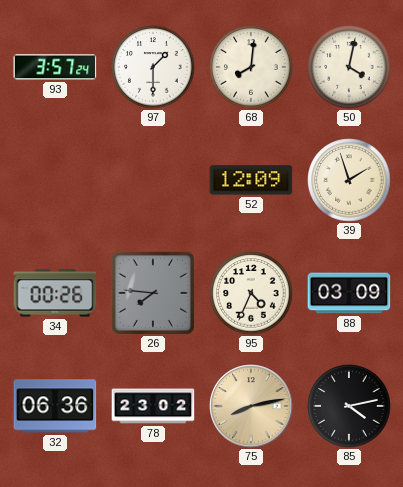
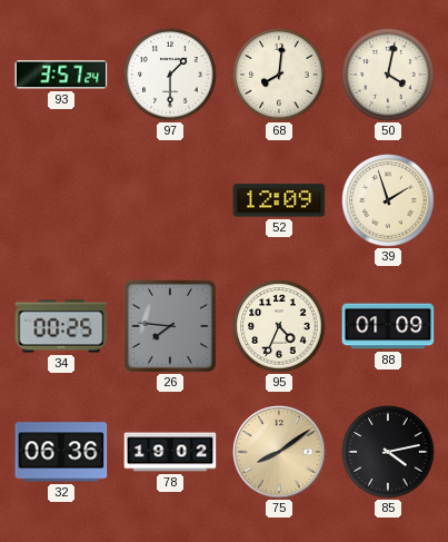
34: 00:26 -> 00:25
88: 03:09 -> 01:09
78: 23:02 -> 19:02
75: 8:13 -> 8:09
